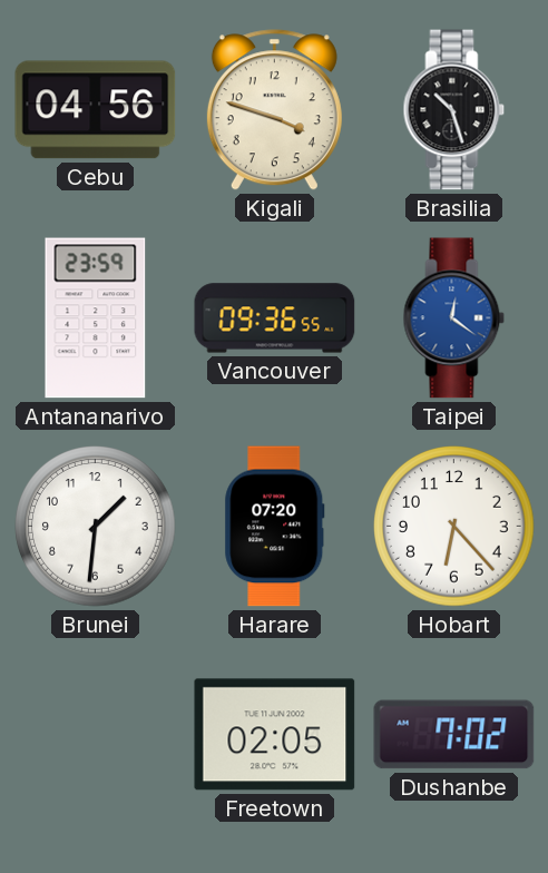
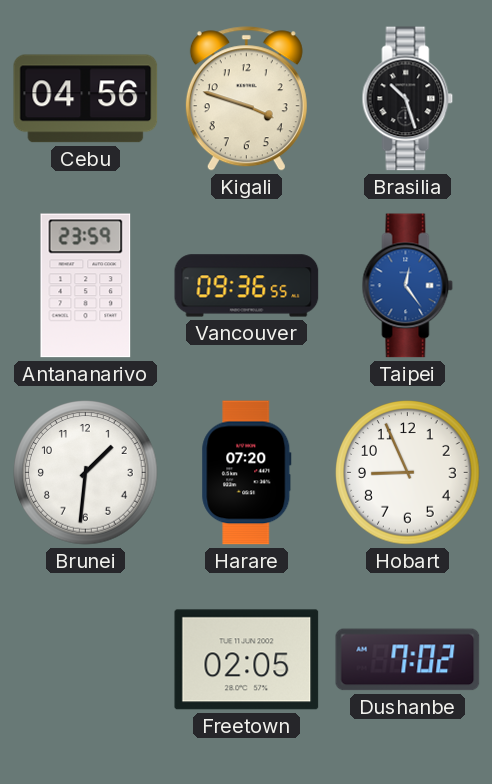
Taipei: 12:21 -> 12:24
Hobart: 6:23 -> 8:56
